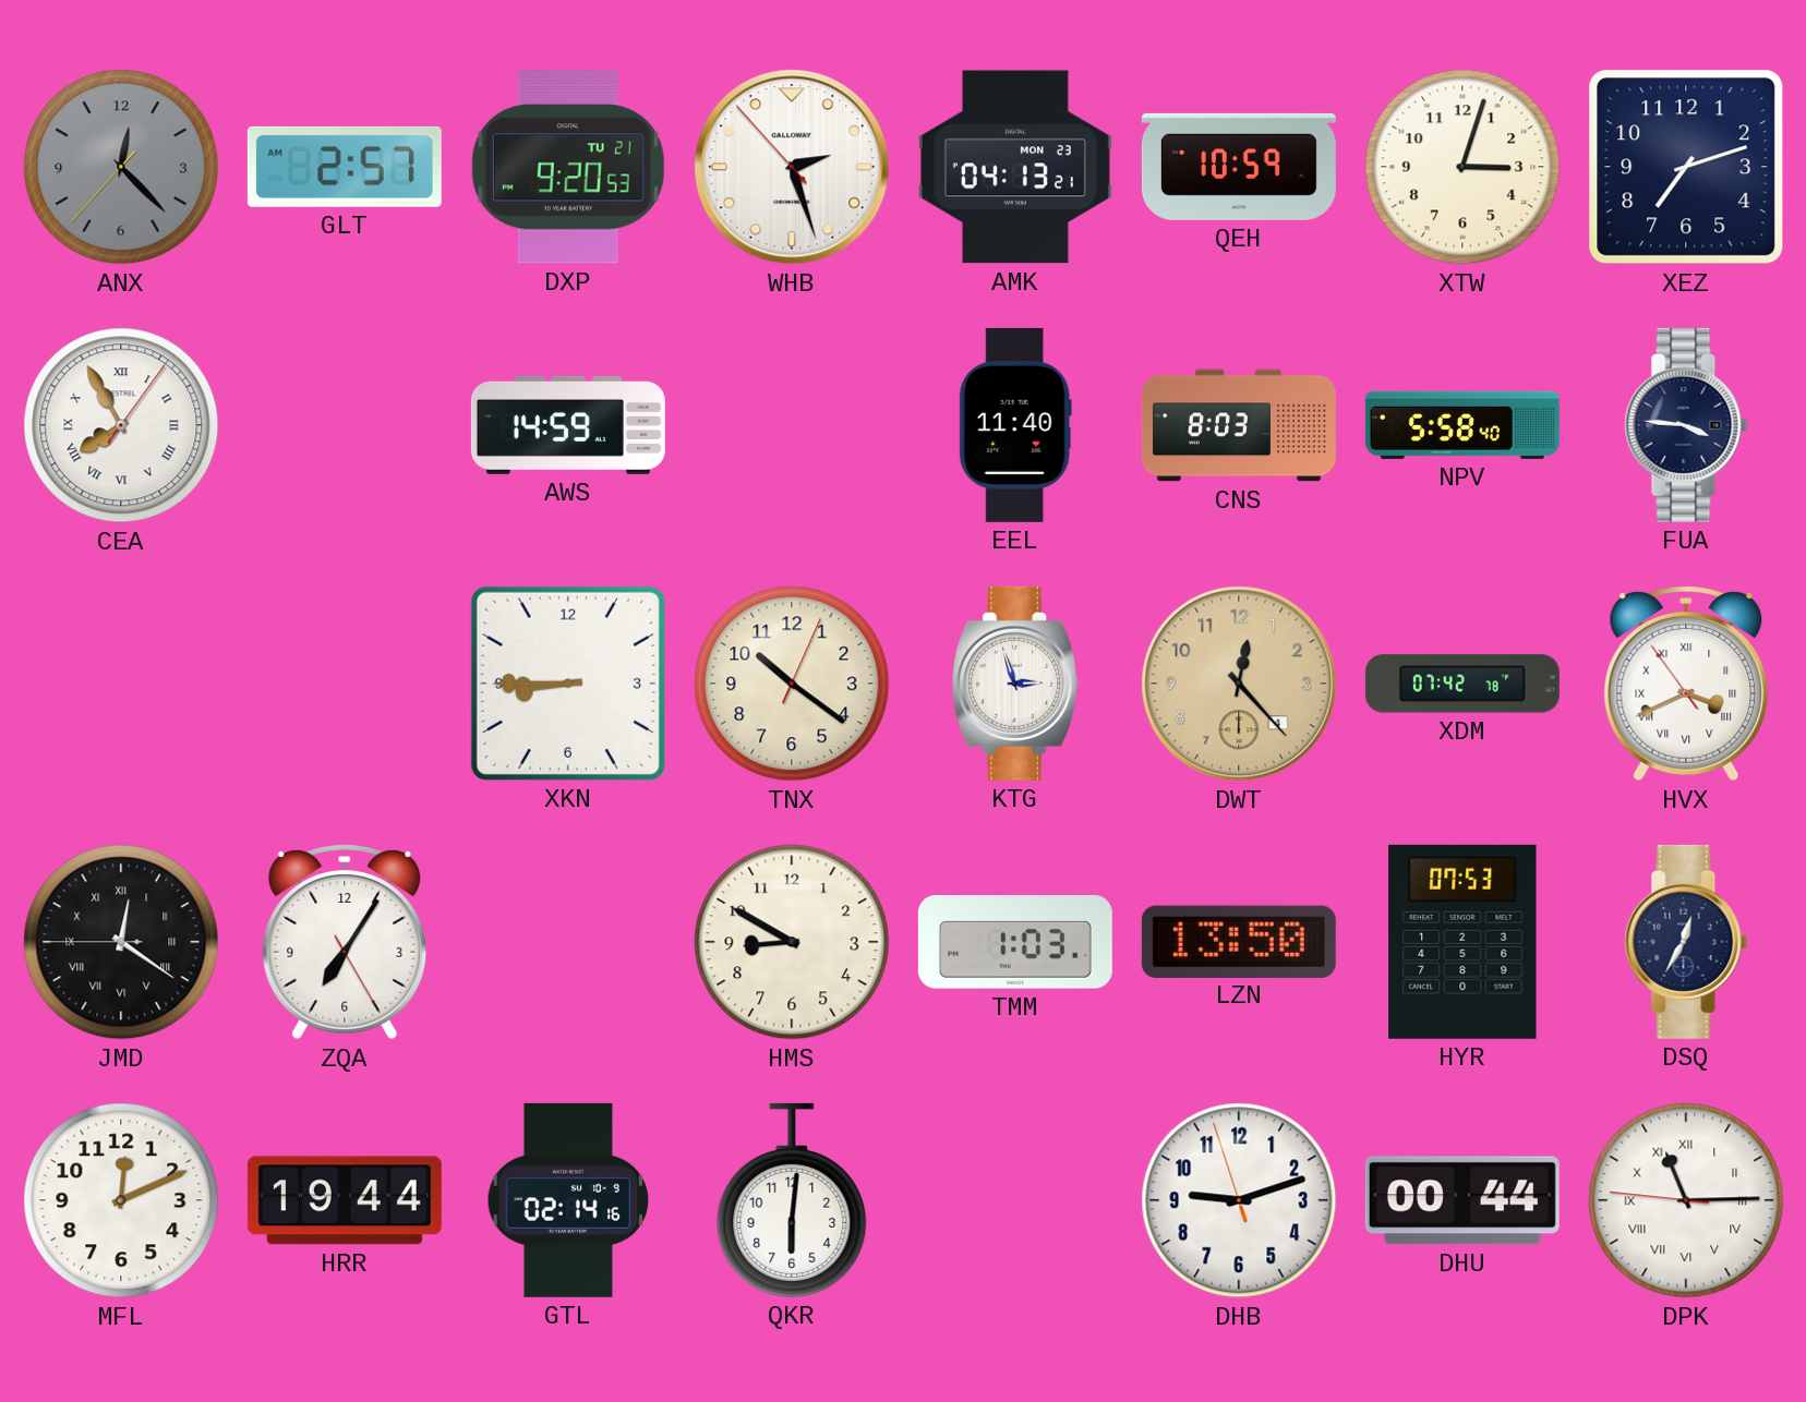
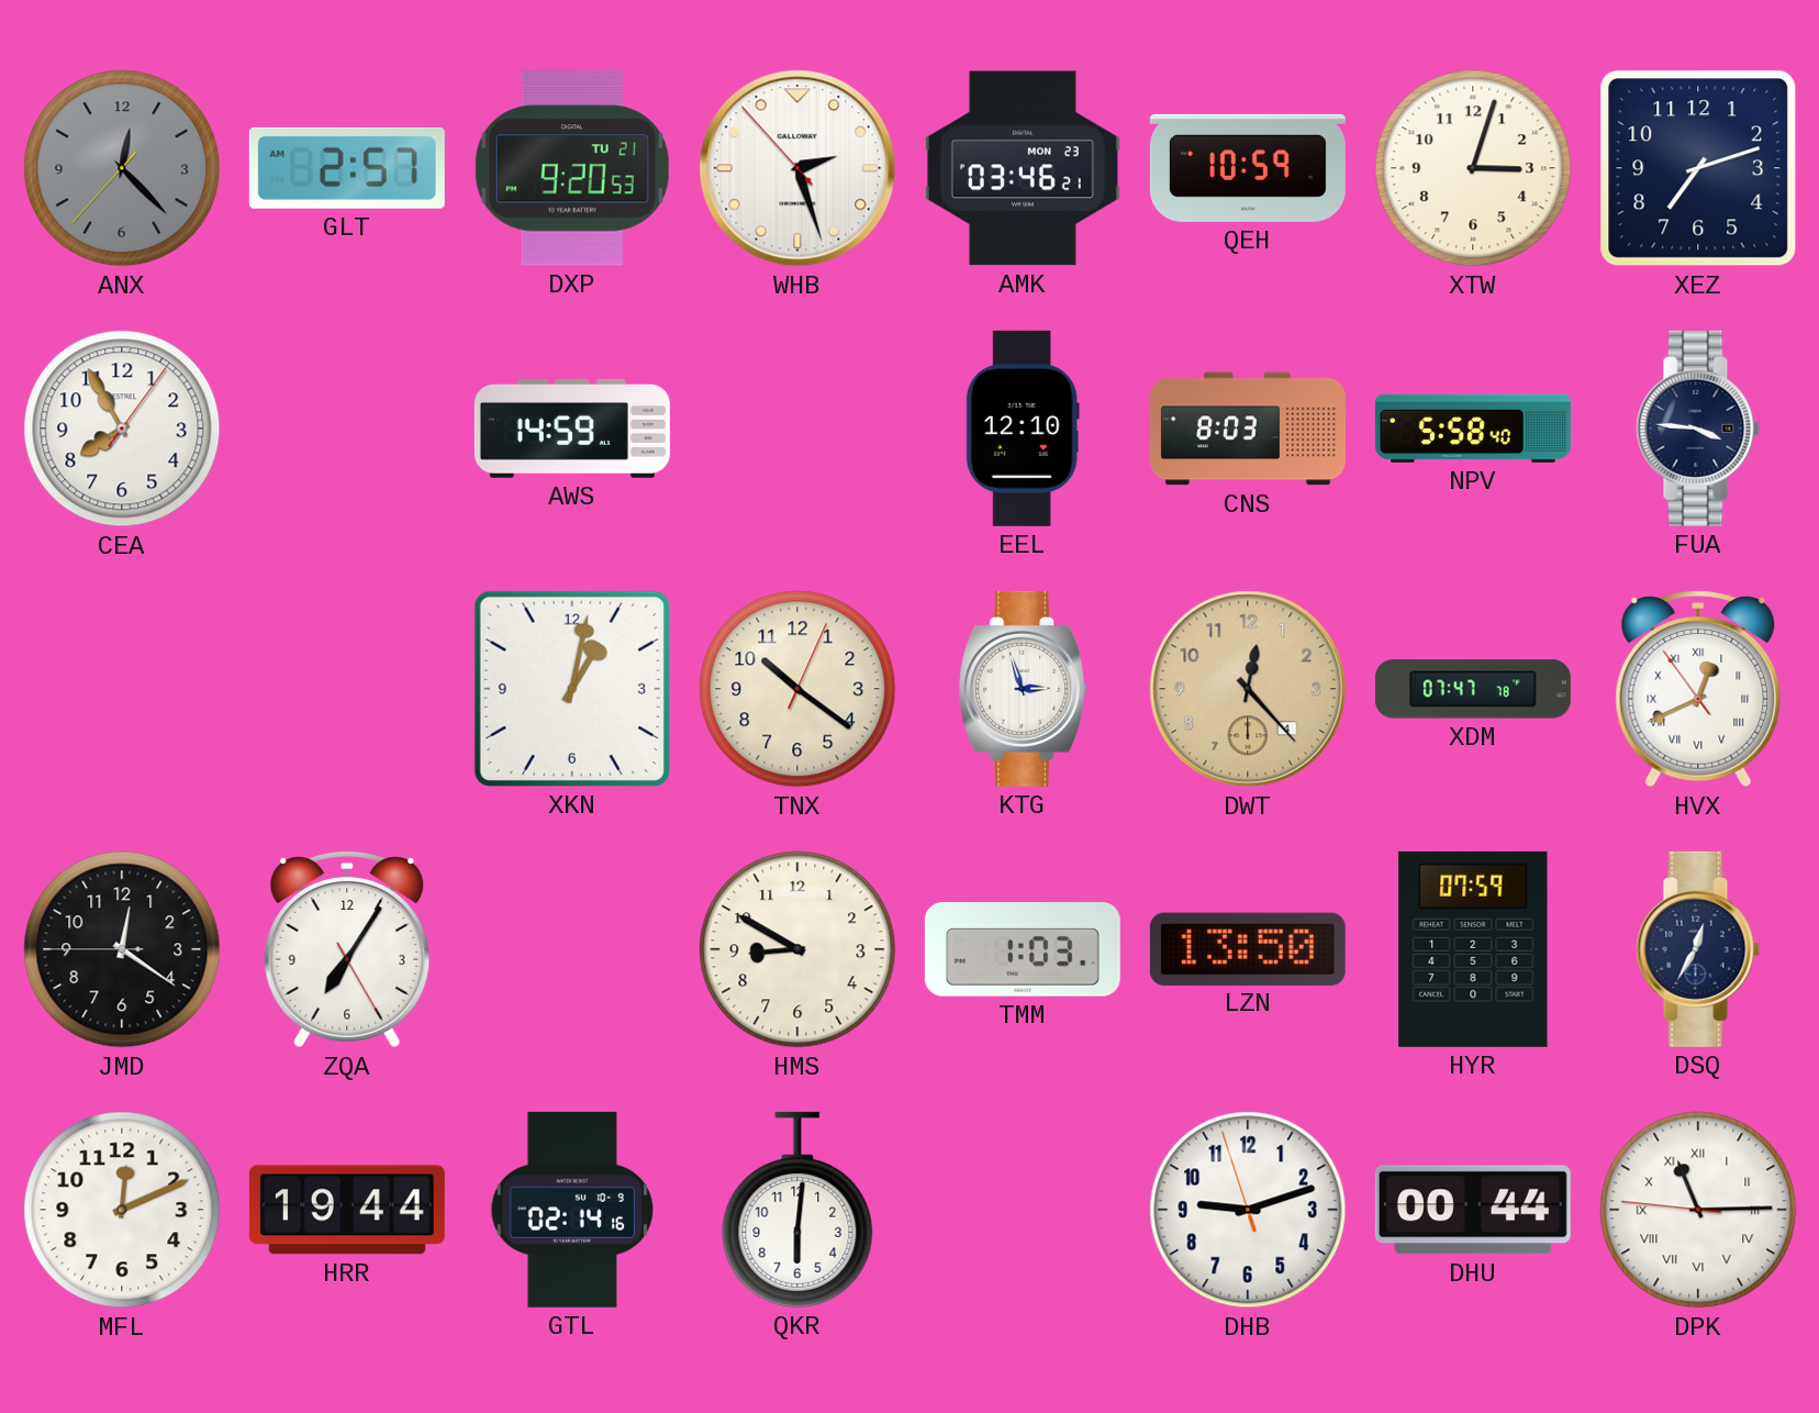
AMK: 04:13 -> 03:46
CEA numerals: Roman -> Arabic
EEL: 11:40 -> 12:10
XKN: 8:45 -> 1:02
XDM: 07:42 -> 07:47
HVX: 3:40 -> 12:40
JMD numerals: Roman -> Arabic
HYR: 07:53 -> 07:59
